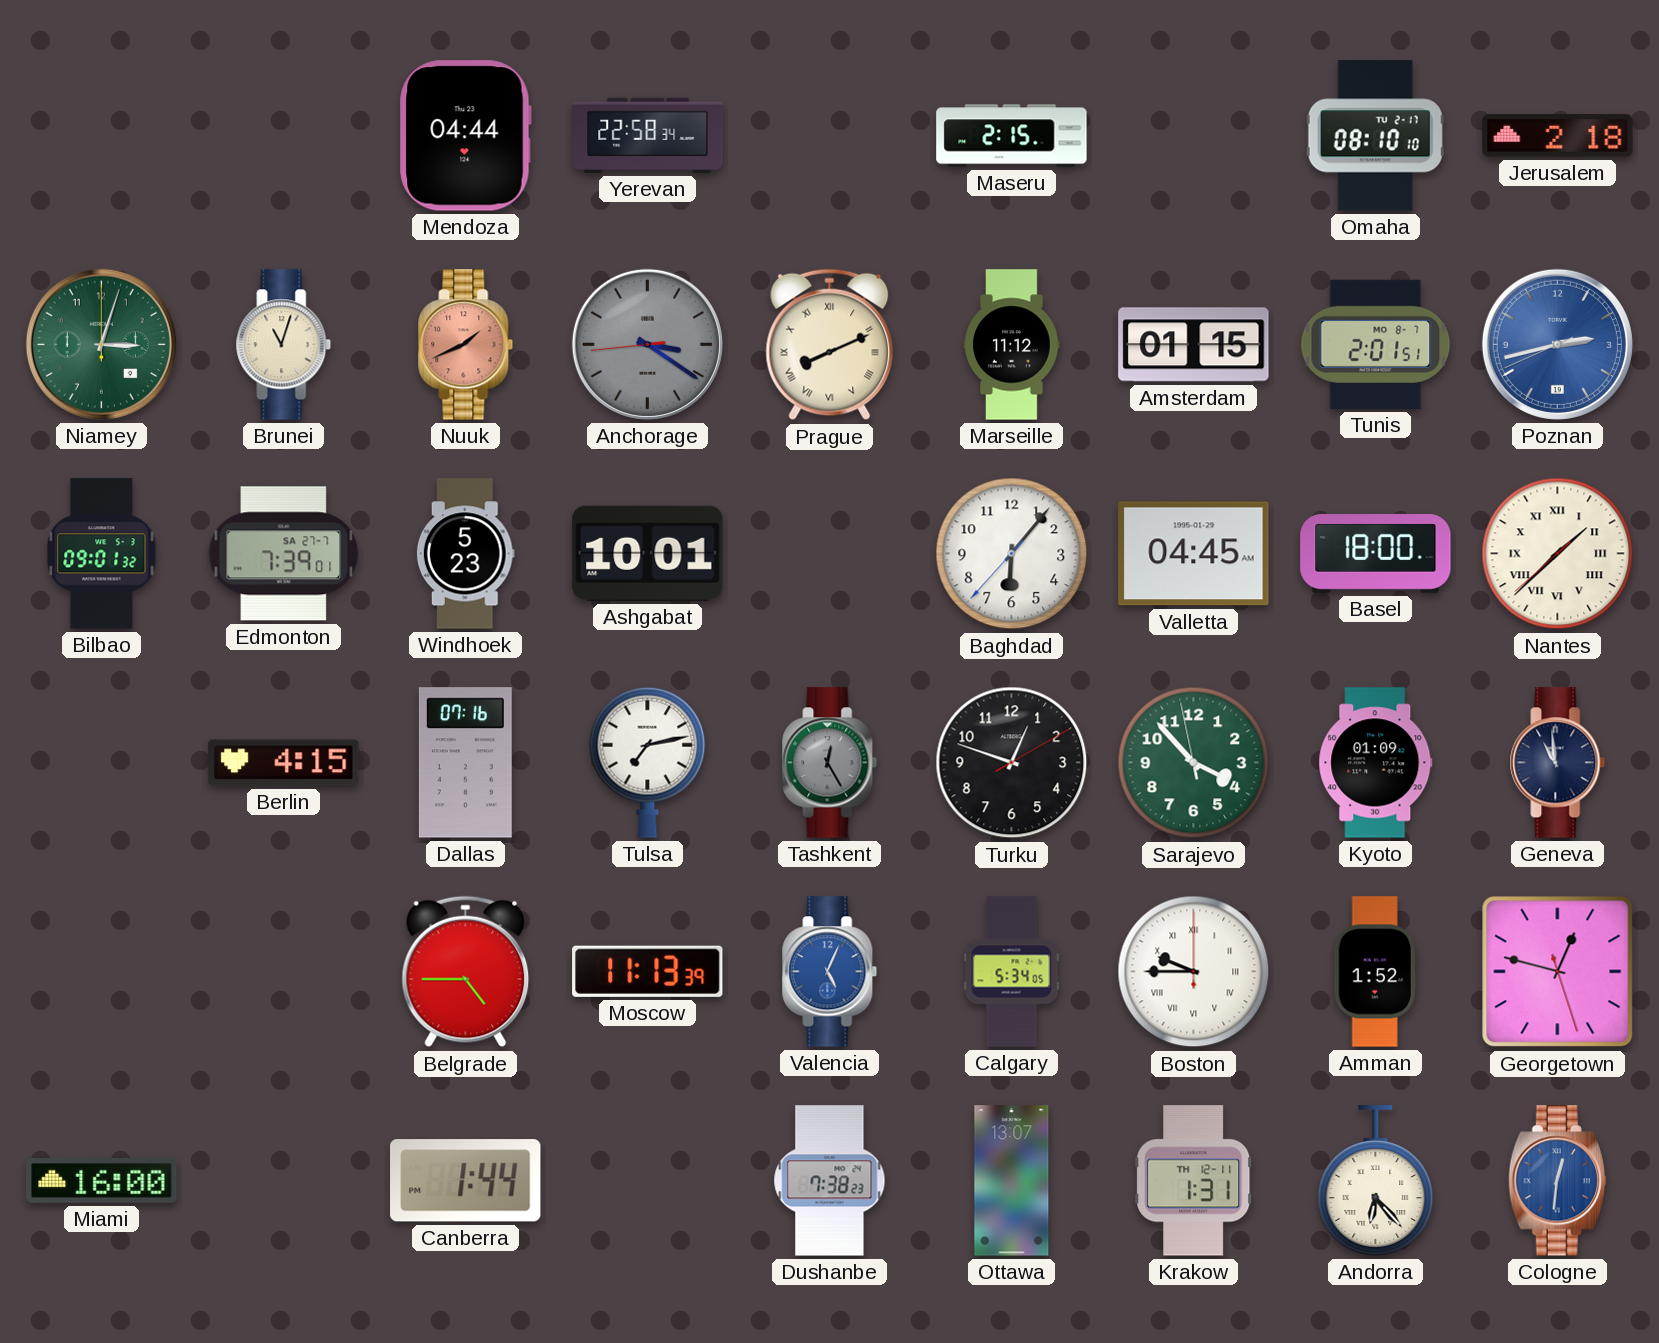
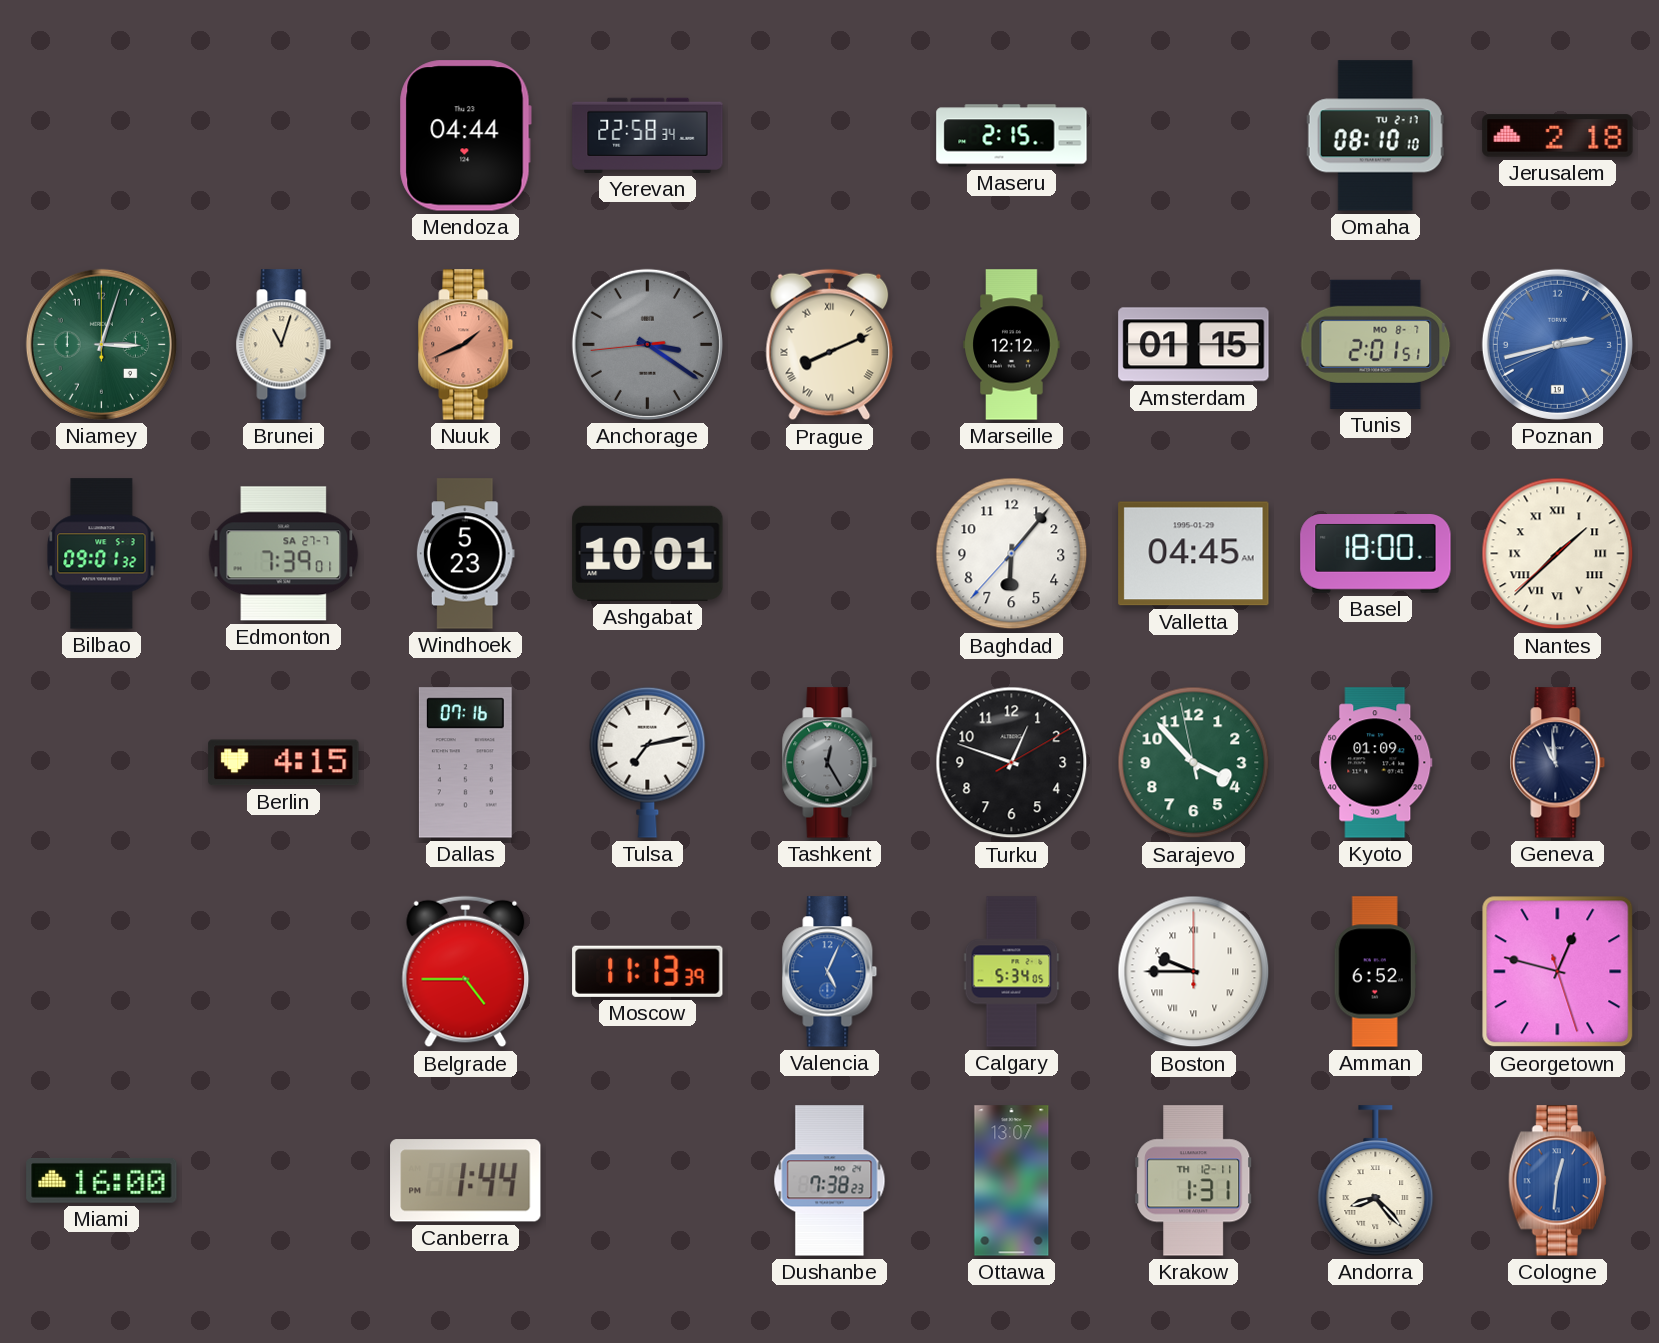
Marseille: 11:12 -> 12:12
Amman: 1:52 -> 6:52
Andorra: 6:23 -> 8:23
